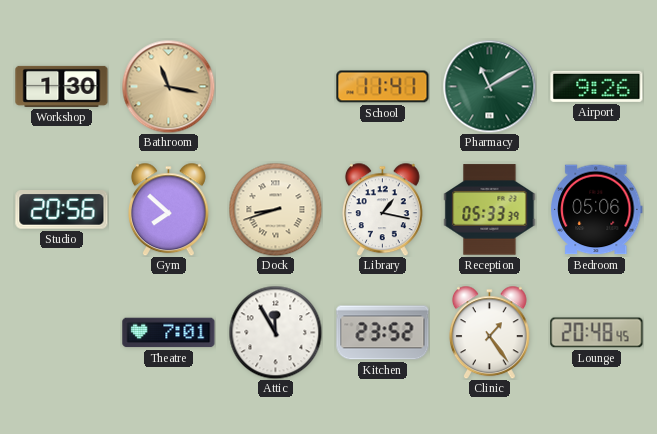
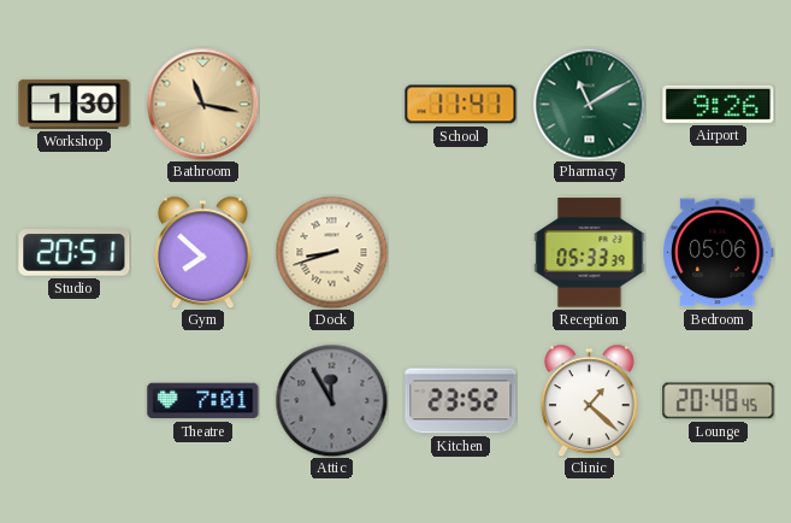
Studio: 20:56 -> 20:51
Library: 1:17 -> none
Attic dial: white -> grey
Clinic: 1:24 -> 1:22
